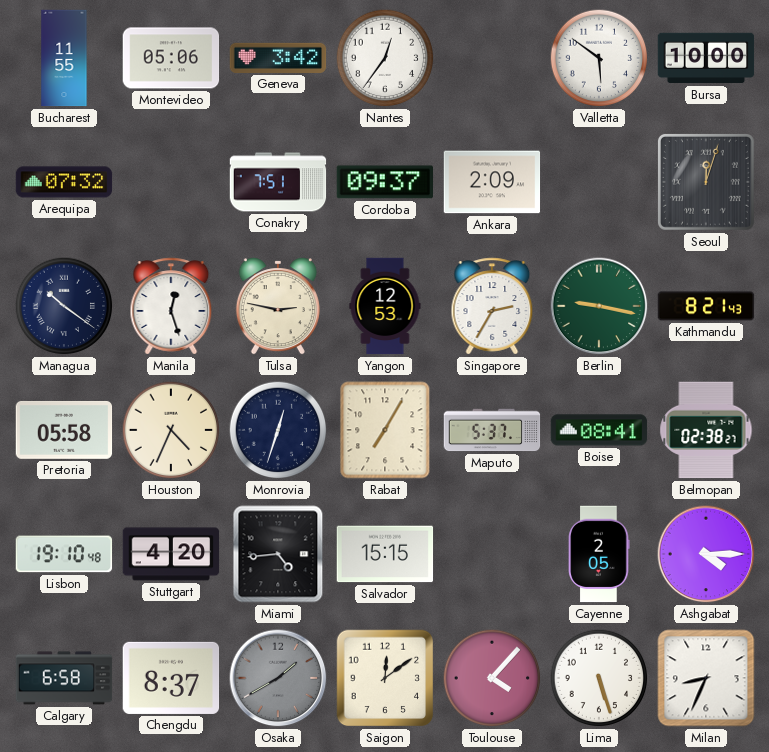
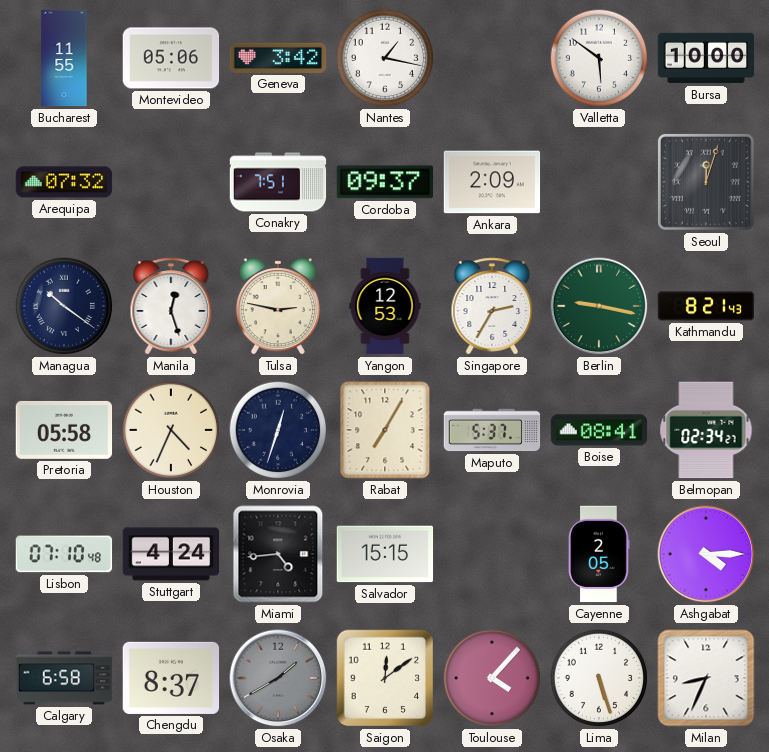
Nantes: 12:36 -> 1:17
Belmopan: 02:38 -> 02:34
Lisbon: 19:10 -> 07:10
Stuttgart: 4:20 -> 4:24
